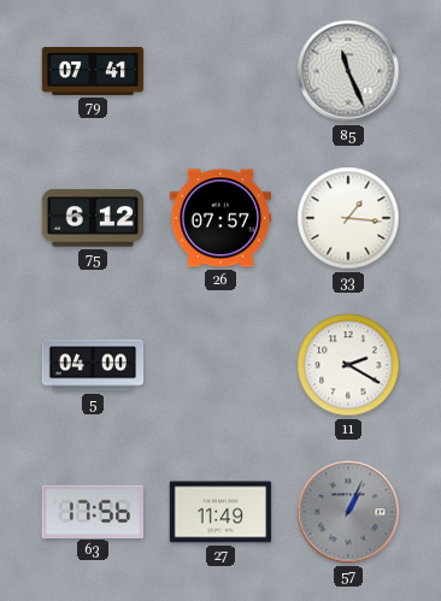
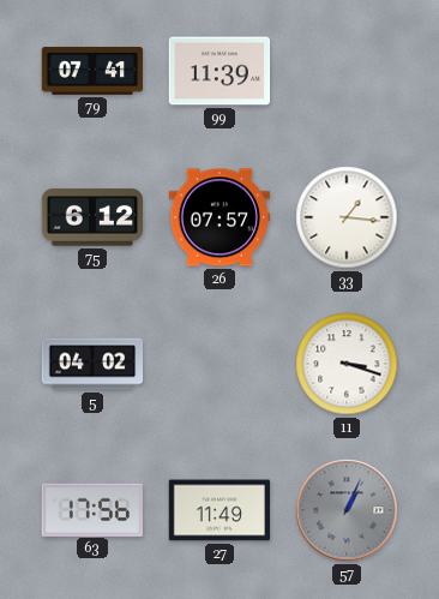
99: none -> 11:39
85: 11:26 -> none
5: 04:00 -> 04:02
11: 2:20 -> 3:18
